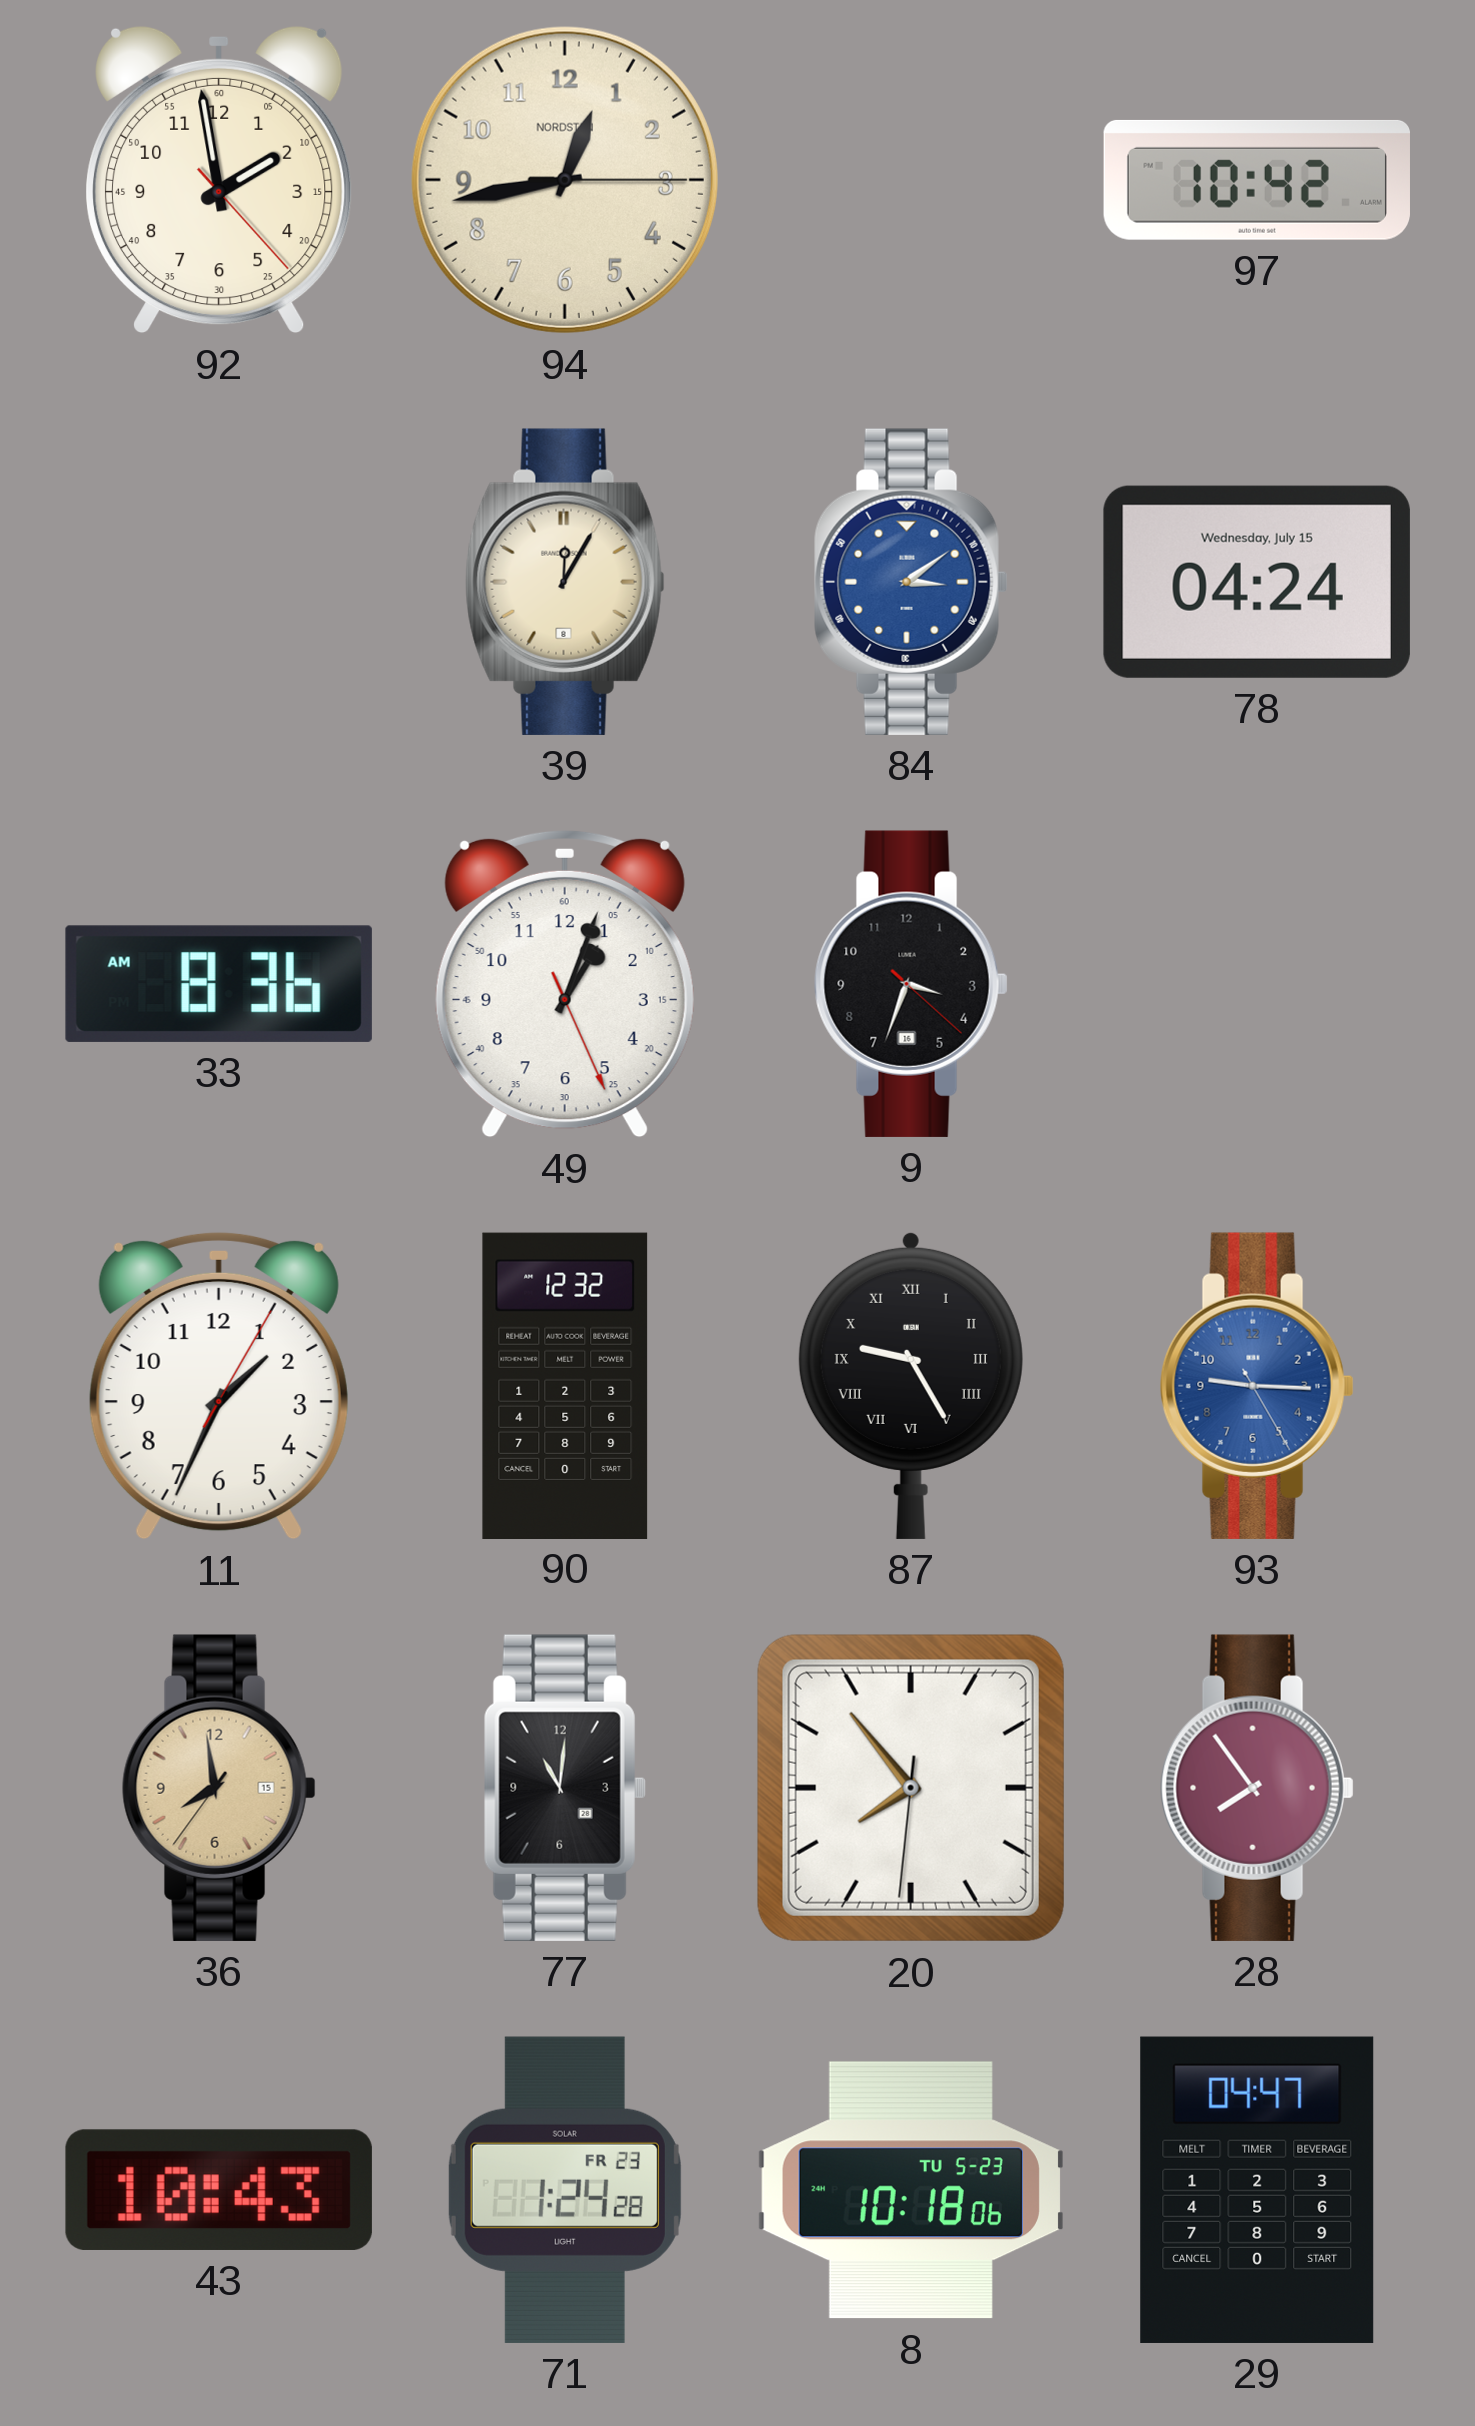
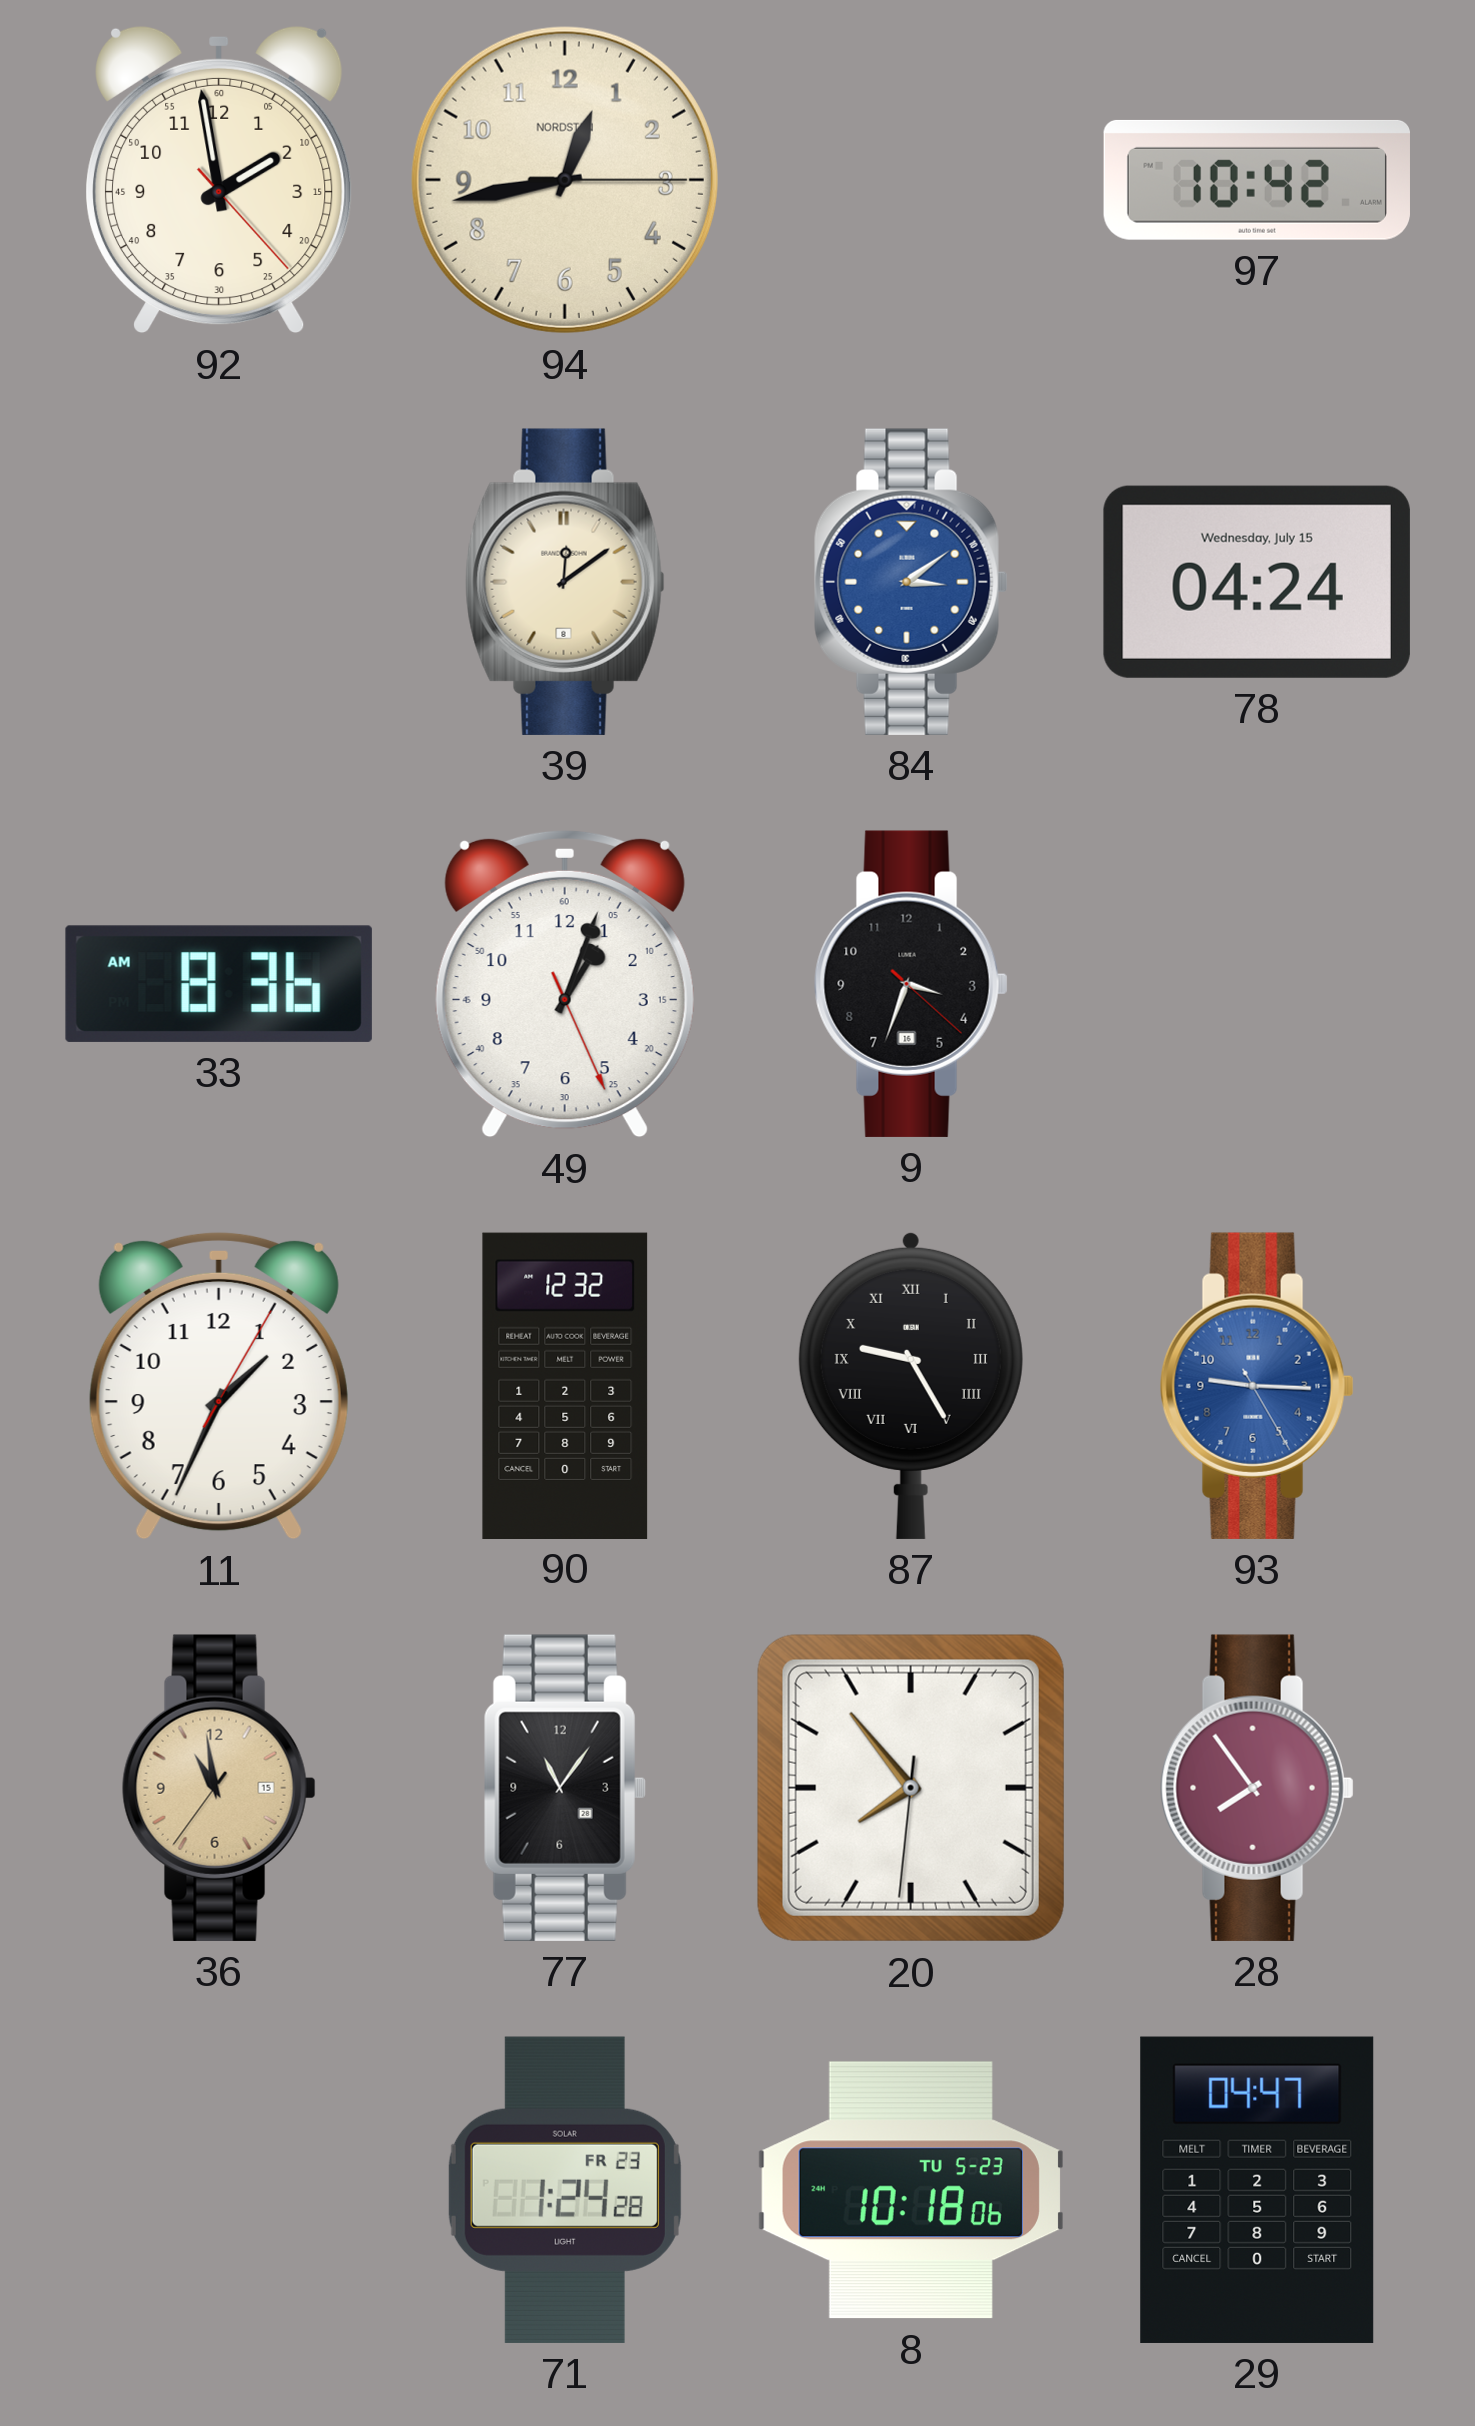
39: 12:05 -> 12:09
36: 7:58 -> 10:58
77: 11:01 -> 11:06
43: 10:43 -> none
